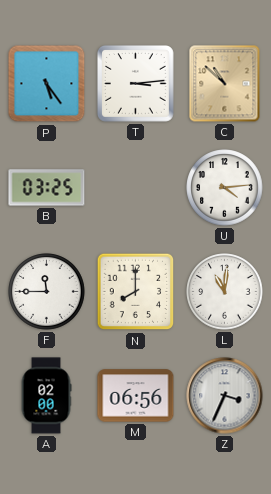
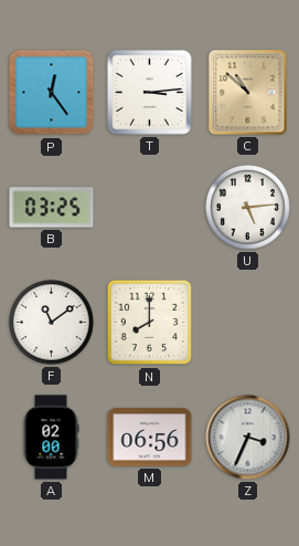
P: 5:24 -> 12:24
U: 4:14 -> 5:14
F: 11:45 -> 11:09
L: 11:01 -> none
